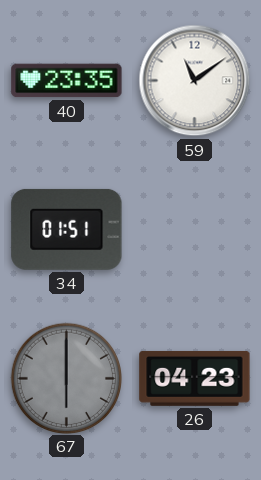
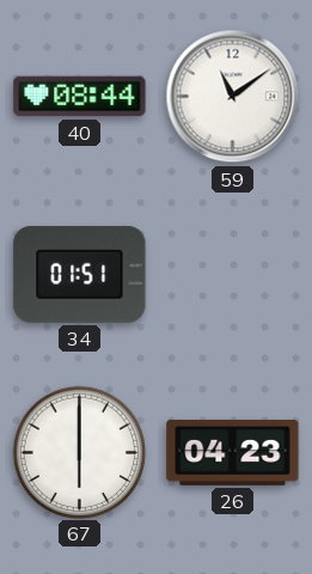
40: 23:35 -> 08:44
67 dial: grey -> white
